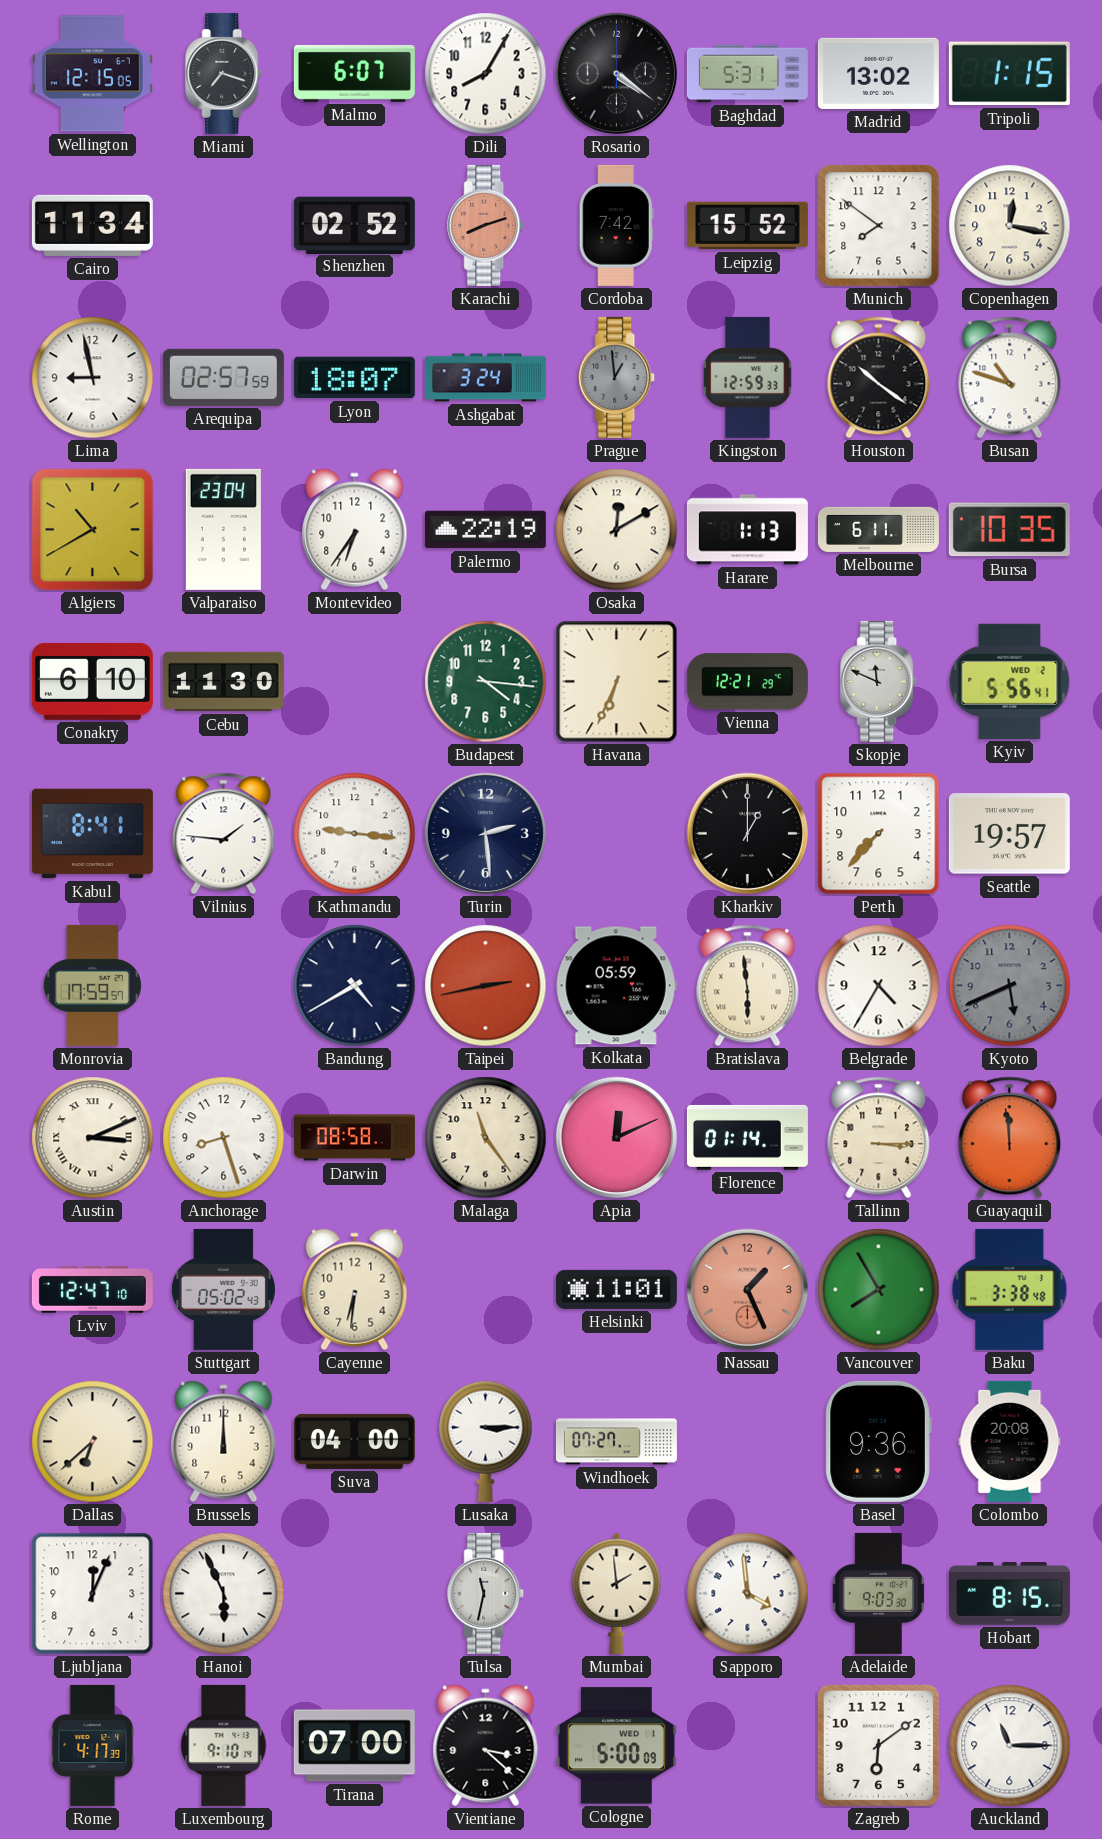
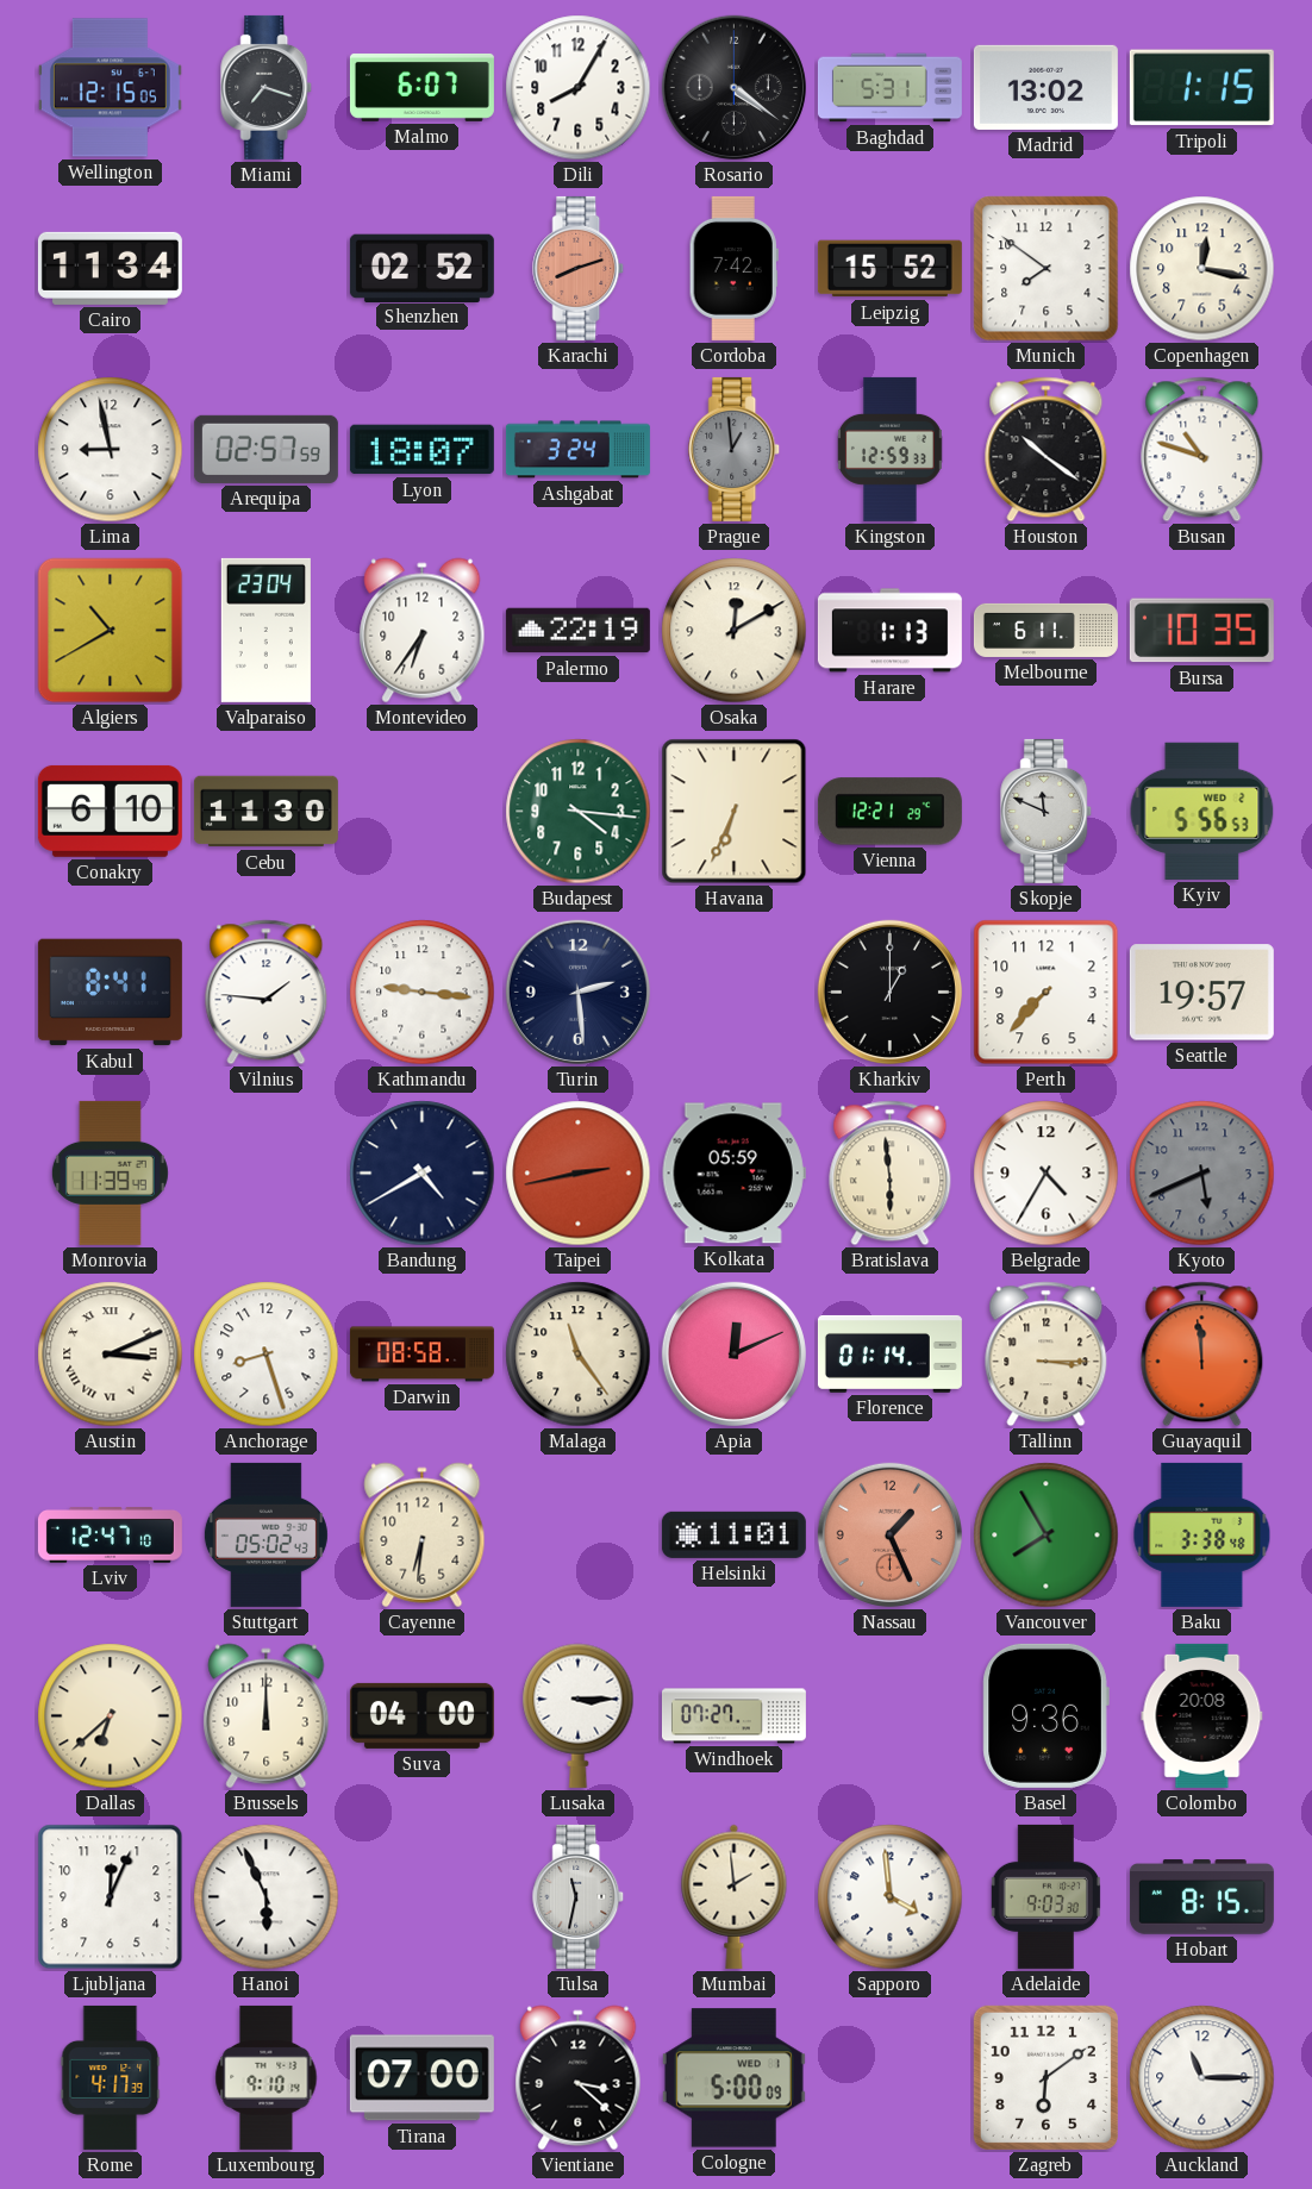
Kyiv: 5:56:41 -> 5:56:53
Monrovia: 17:59 -> 11:39
